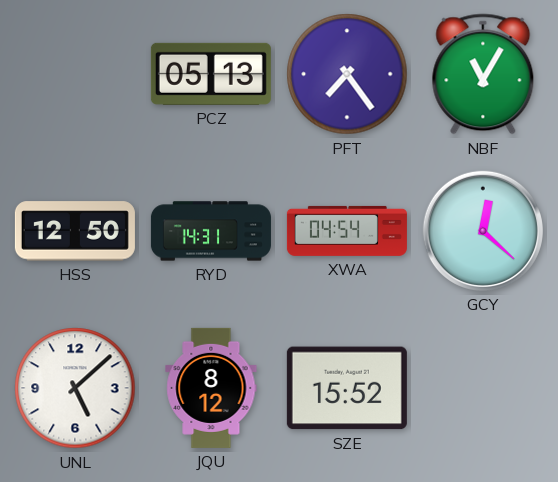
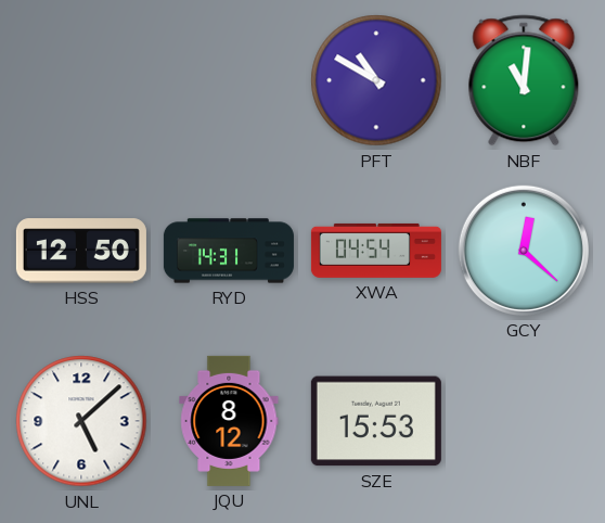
PCZ: 05:13 -> none
PFT: 7:24 -> 10:50
NBF: 11:05 -> 11:01
SZE: 15:52 -> 15:53
